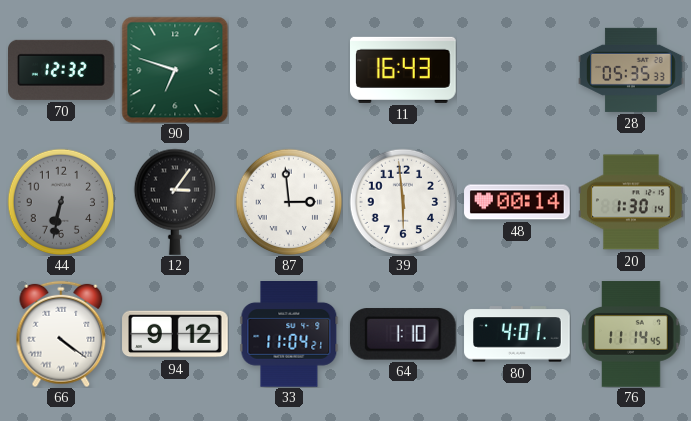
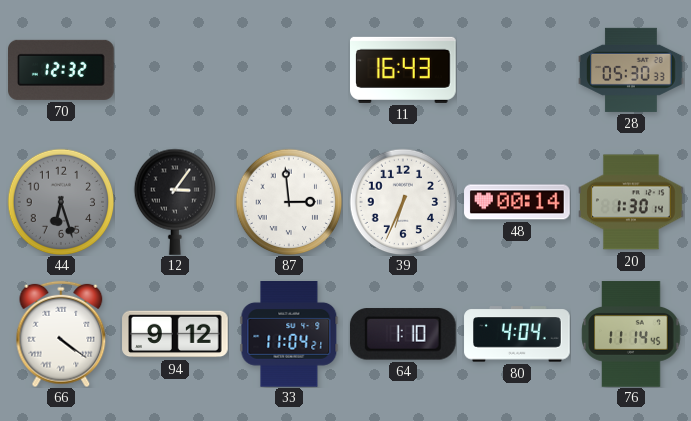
90: 6:48 -> none
28: 05:35 -> 05:30
44: 6:32 -> 6:27
39: 5:59 -> 6:34
80: 4:01 -> 4:04
